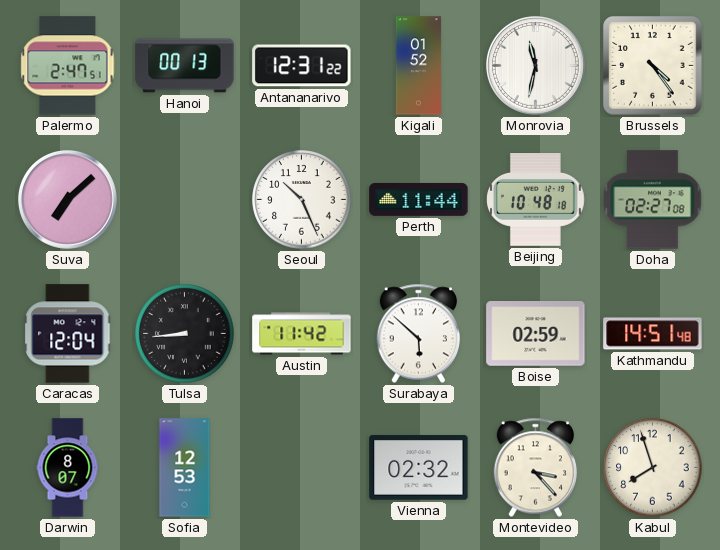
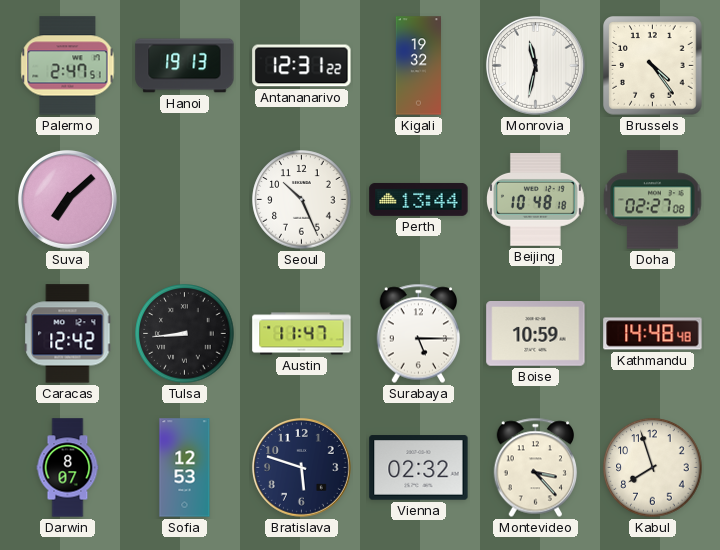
Hanoi: 00:13 -> 19:13
Kigali: 01:52 -> 19:32
Perth: 11:44 -> 13:44
Caracas: 12:04 -> 12:42
Austin: 11:42 -> 11:47
Surabaya: 5:52 -> 5:15
Boise: 02:59 -> 10:59
Kathmandu: 14:51 -> 14:48
Bratislava: none -> 5:48
